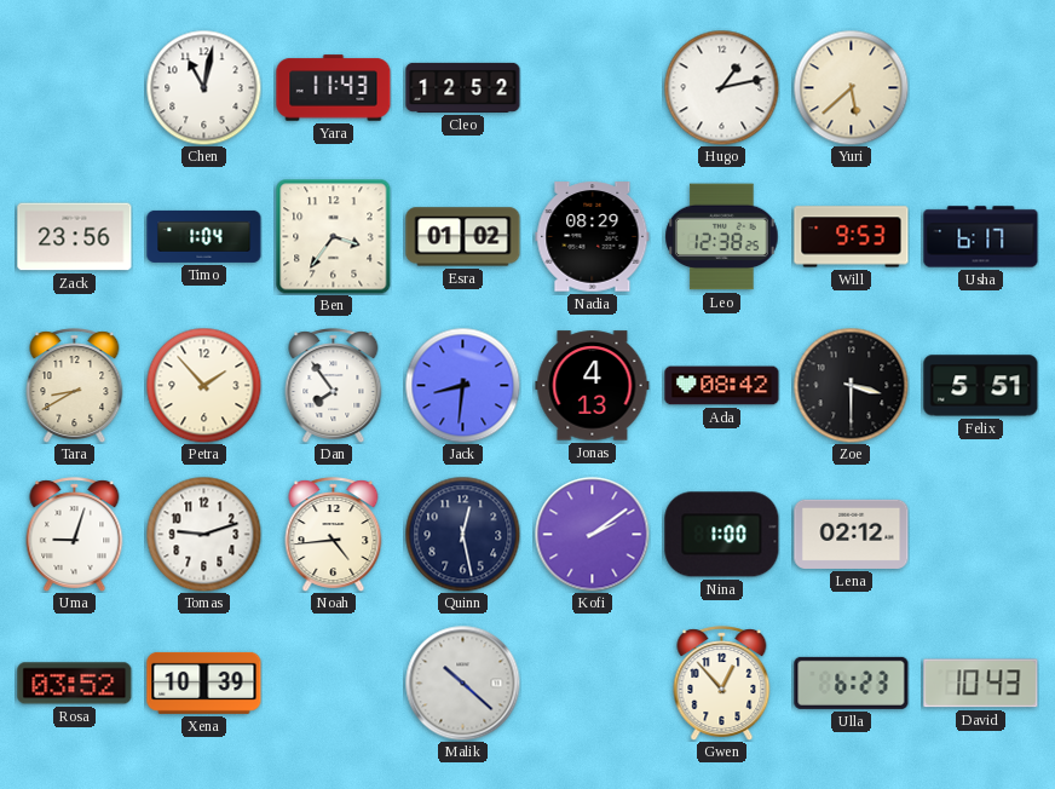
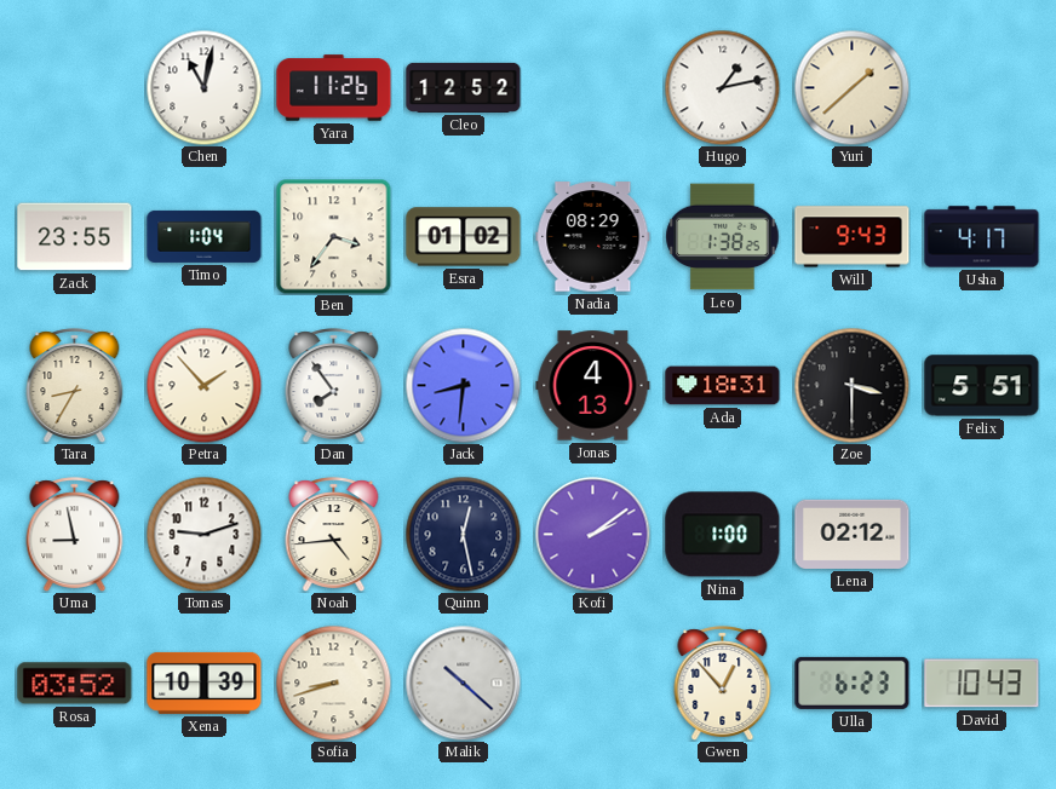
Yara: 11:43 -> 11:26
Yuri: 5:38 -> 1:38
Zack: 23:56 -> 23:55
Leo: 12:38 -> 1:38
Will: 9:53 -> 9:43
Usha: 6:17 -> 4:17
Tara: 8:40 -> 8:35
Ada: 08:42 -> 18:31
Uma: 9:03 -> 8:58
Sofia: none -> 8:42
